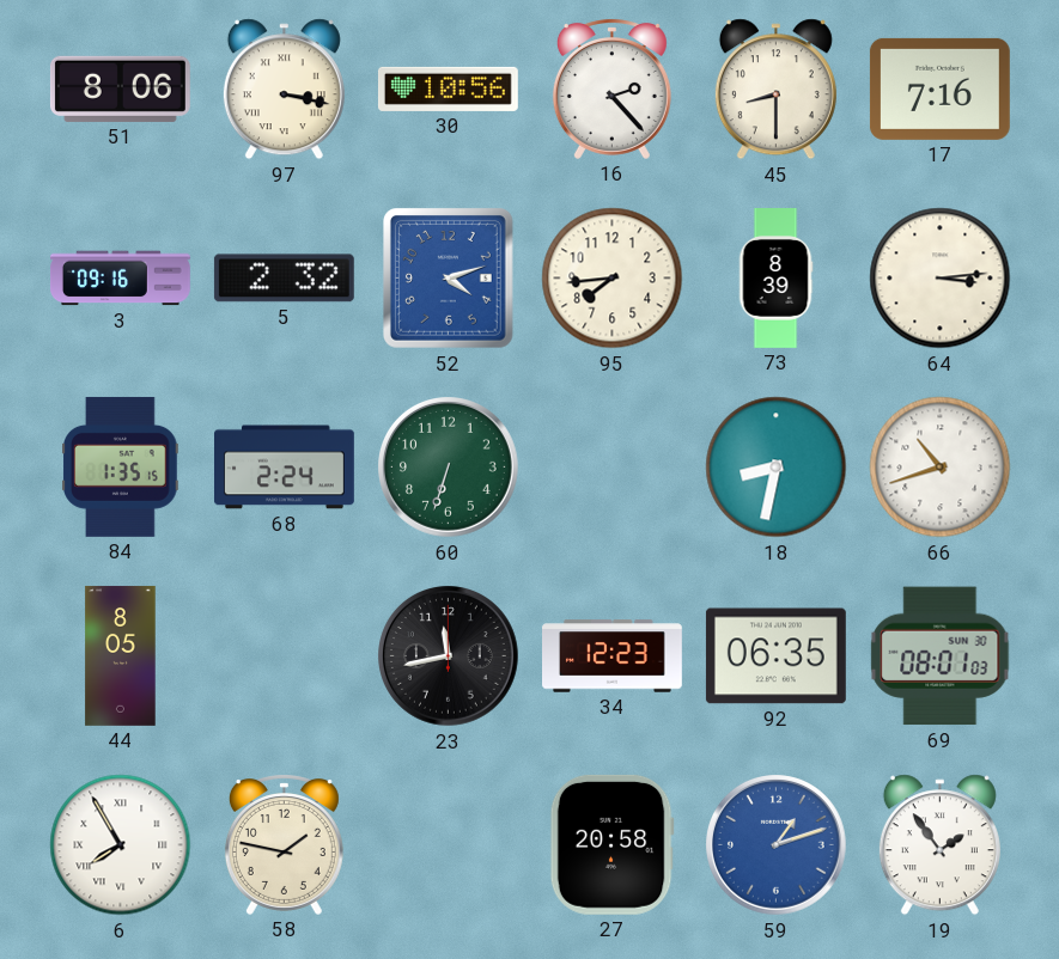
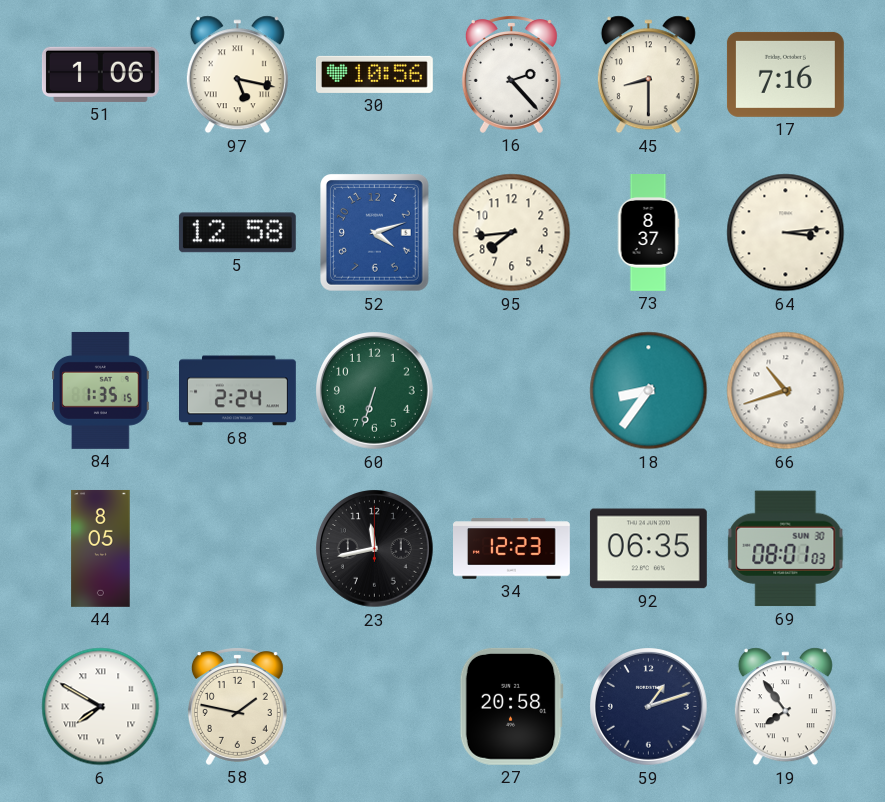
51: 8:06 -> 1:06
97: 3:17 -> 5:17
3: 09:16 -> none
5: 2:32 -> 12:58
73: 8:39 -> 8:37
18: 8:32 -> 8:36
6: 7:55 -> 7:50
59 dial: blue -> navy
19: 1:54 -> 7:54
